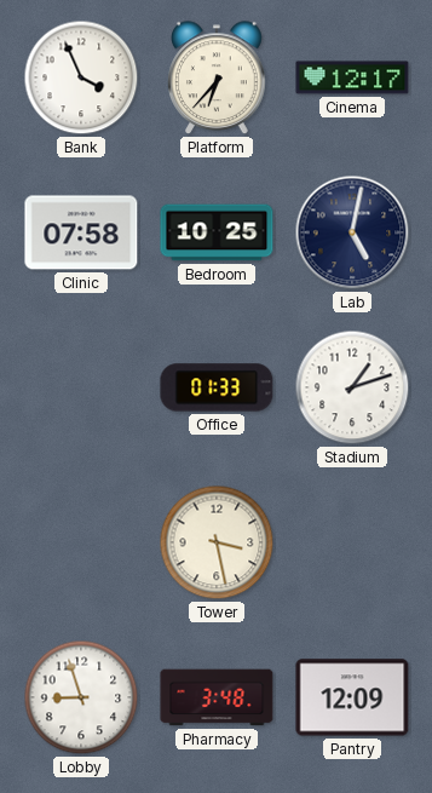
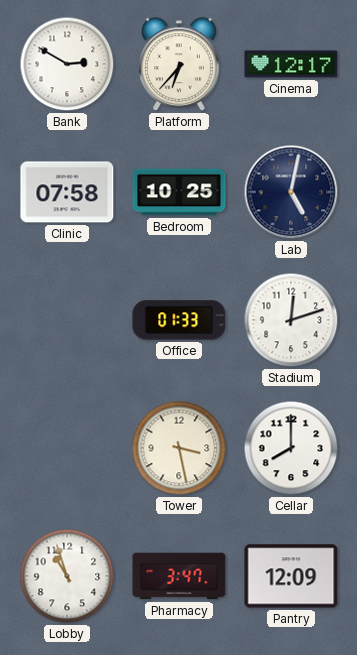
Bank: 3:56 -> 2:50
Stadium: 1:12 -> 12:12
Cellar: none -> 8:00
Lobby: 8:57 -> 10:57
Pharmacy: 3:48 -> 3:47
